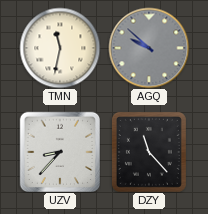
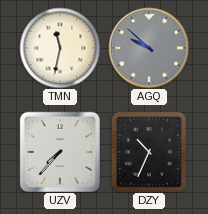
UZV: 8:37 -> 7:37
DZY: 11:23 -> 10:34
